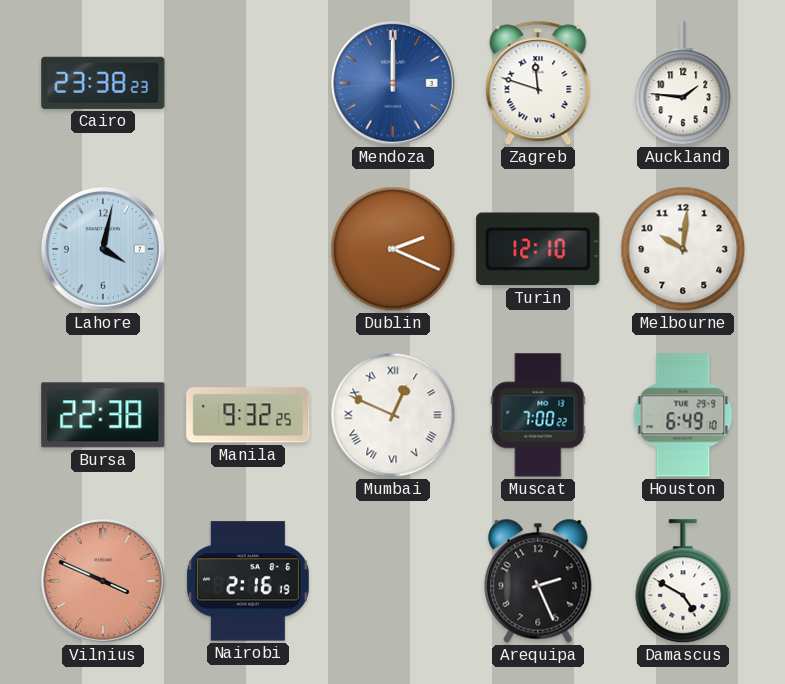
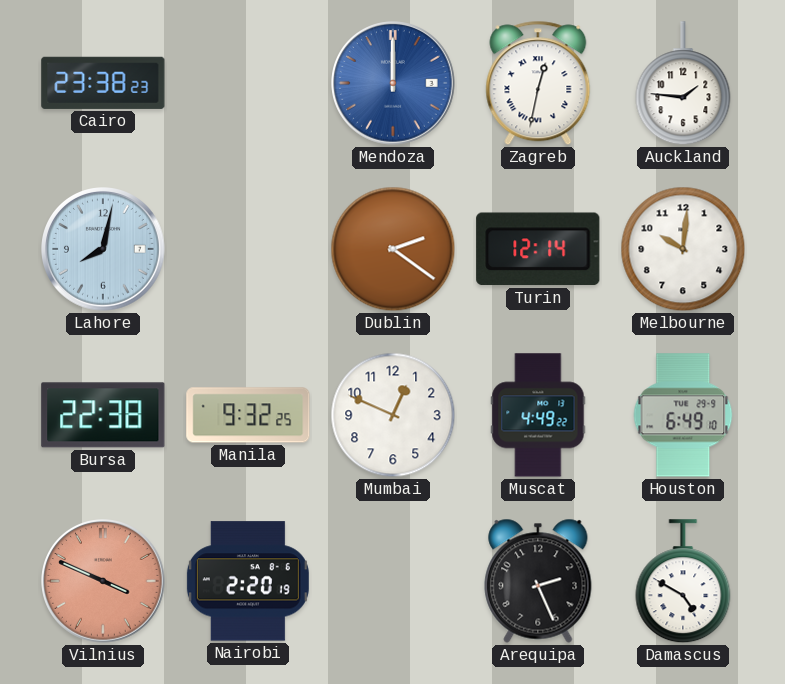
Zagreb: 11:48 -> 12:32
Lahore: 4:02 -> 8:02
Dublin: 2:19 -> 2:21
Turin: 12:10 -> 12:14
Mumbai numerals: Roman -> Arabic
Muscat: 7:00 -> 4:49
Nairobi: 2:16 -> 2:20
